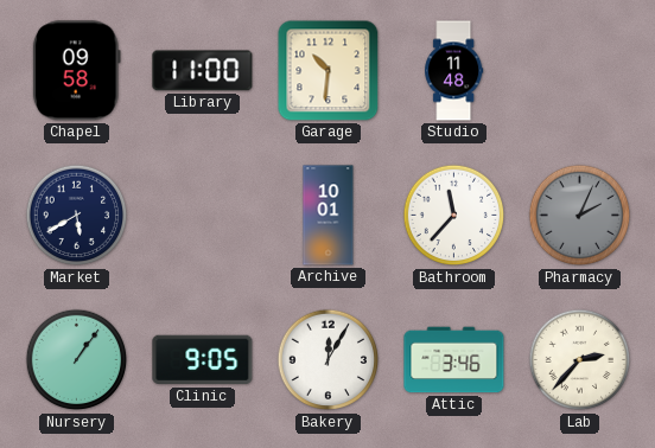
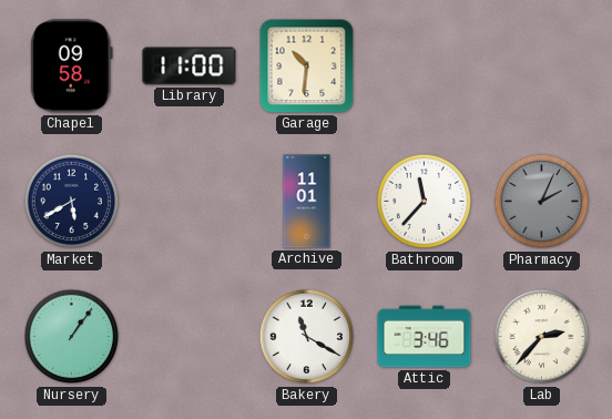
Studio: 11:48 -> none
Archive: 10:01 -> 11:01
Clinic: 9:05 -> none
Bakery: 12:05 -> 11:20
